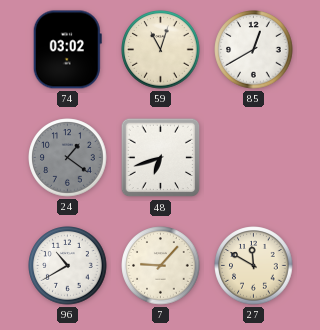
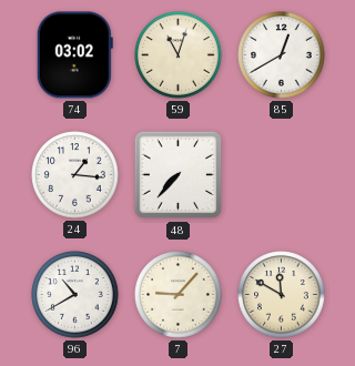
24: 1:21 -> 1:16
24 dial: grey -> white
48: 6:42 -> 7:37
